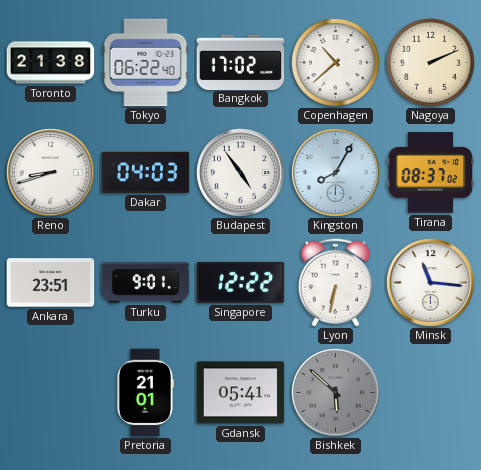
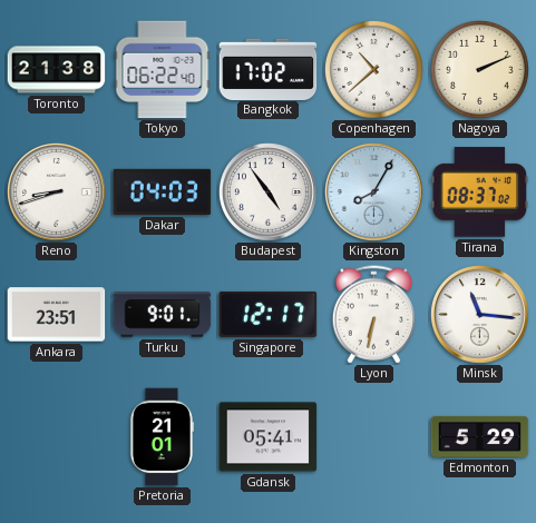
Singapore: 12:22 -> 12:17
Bishkek: 5:52 -> none
Edmonton: none -> 5:29
